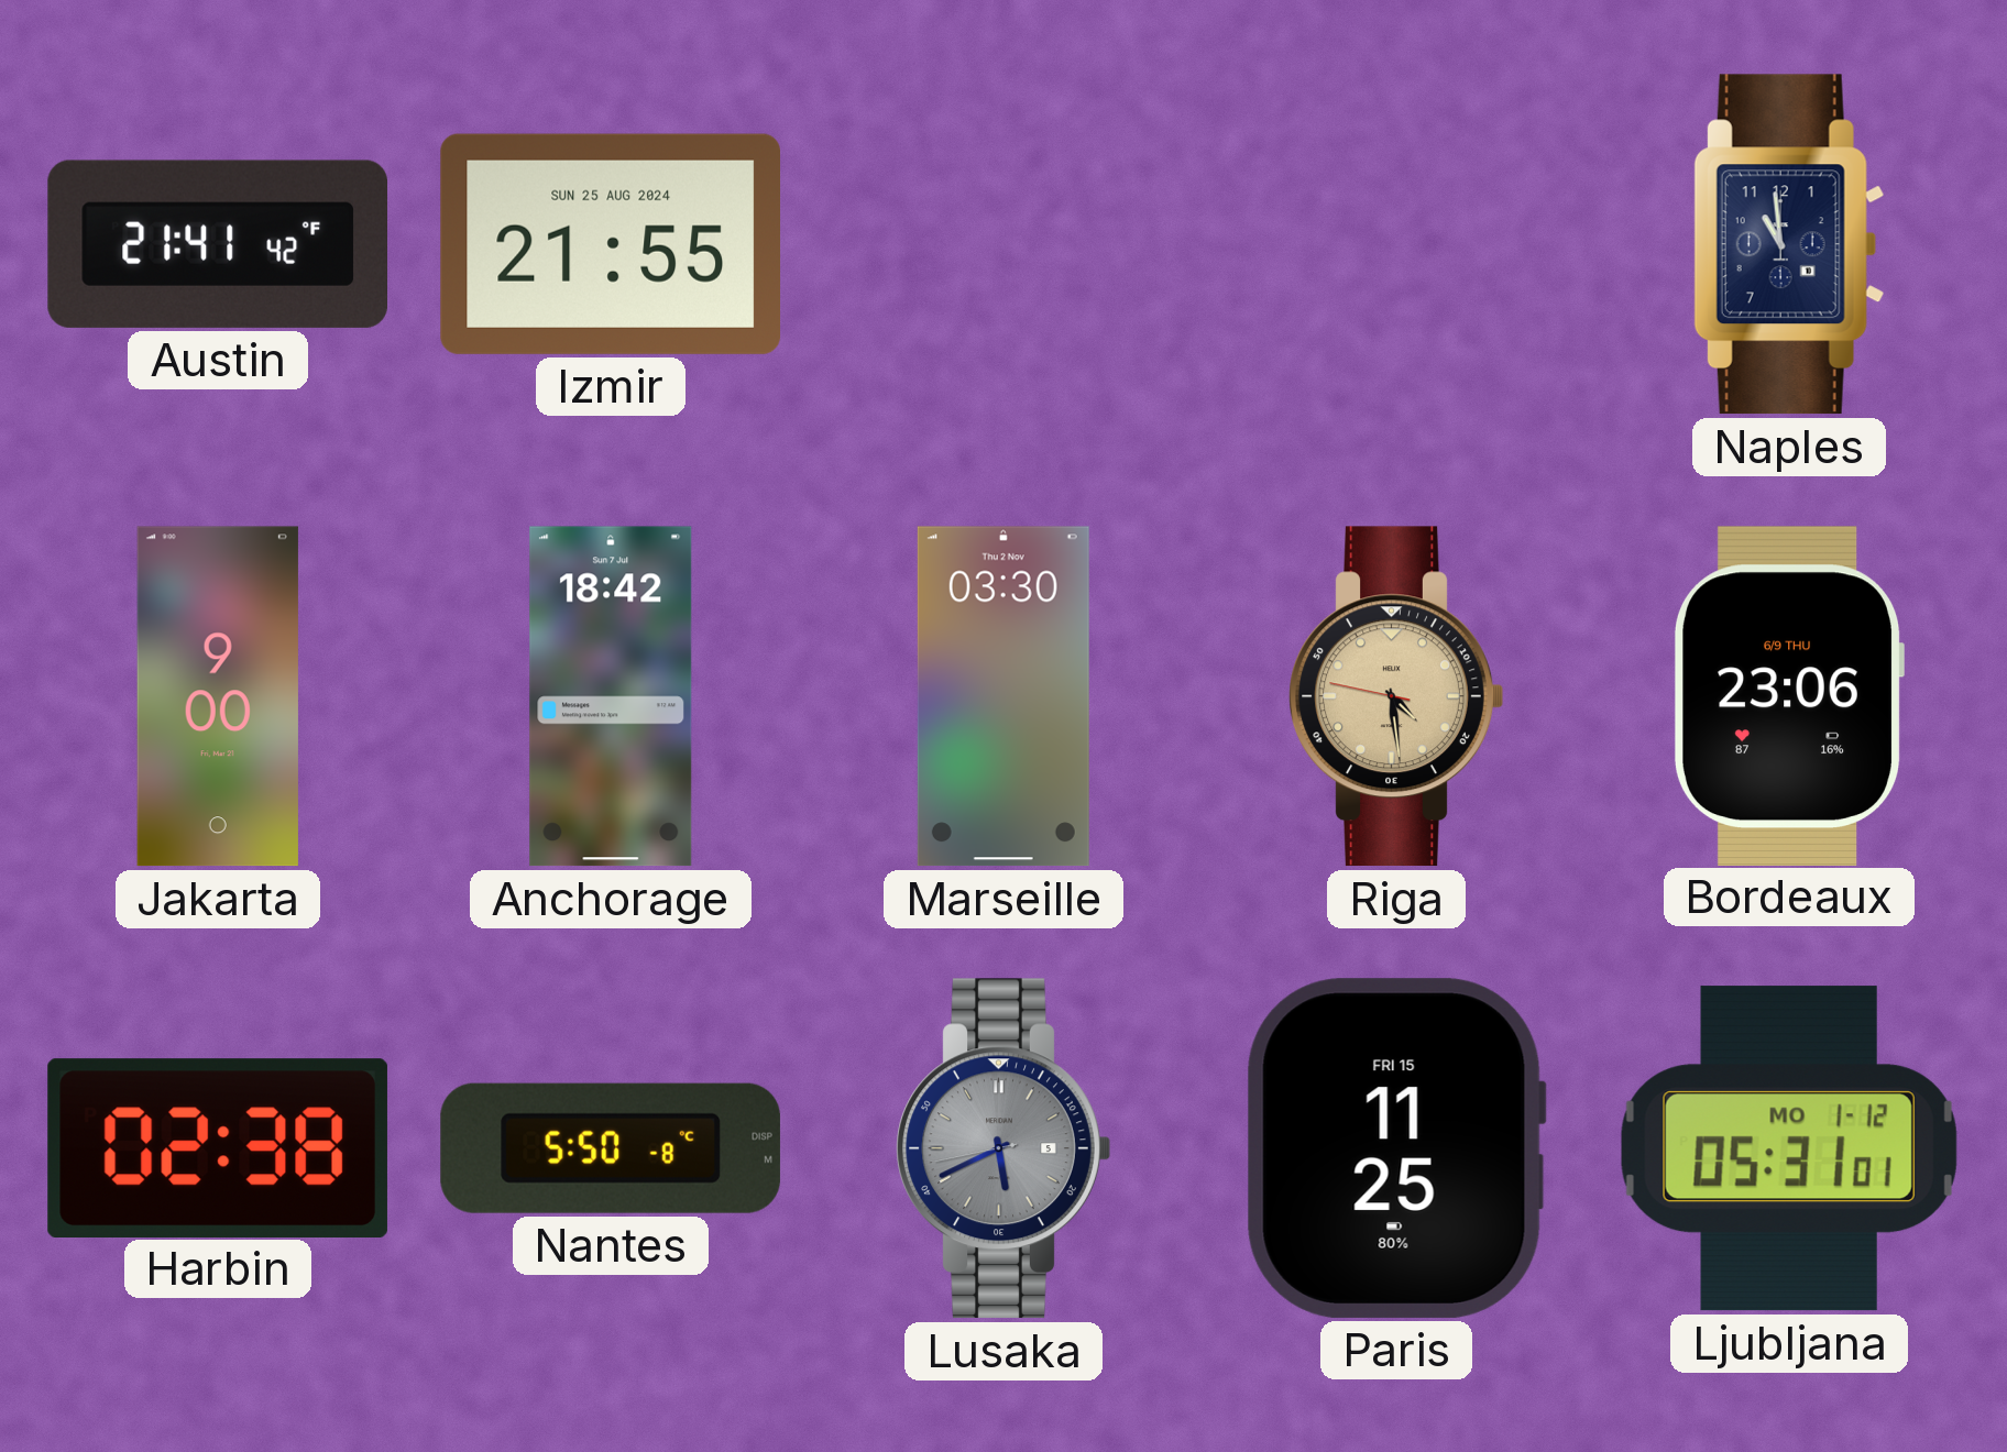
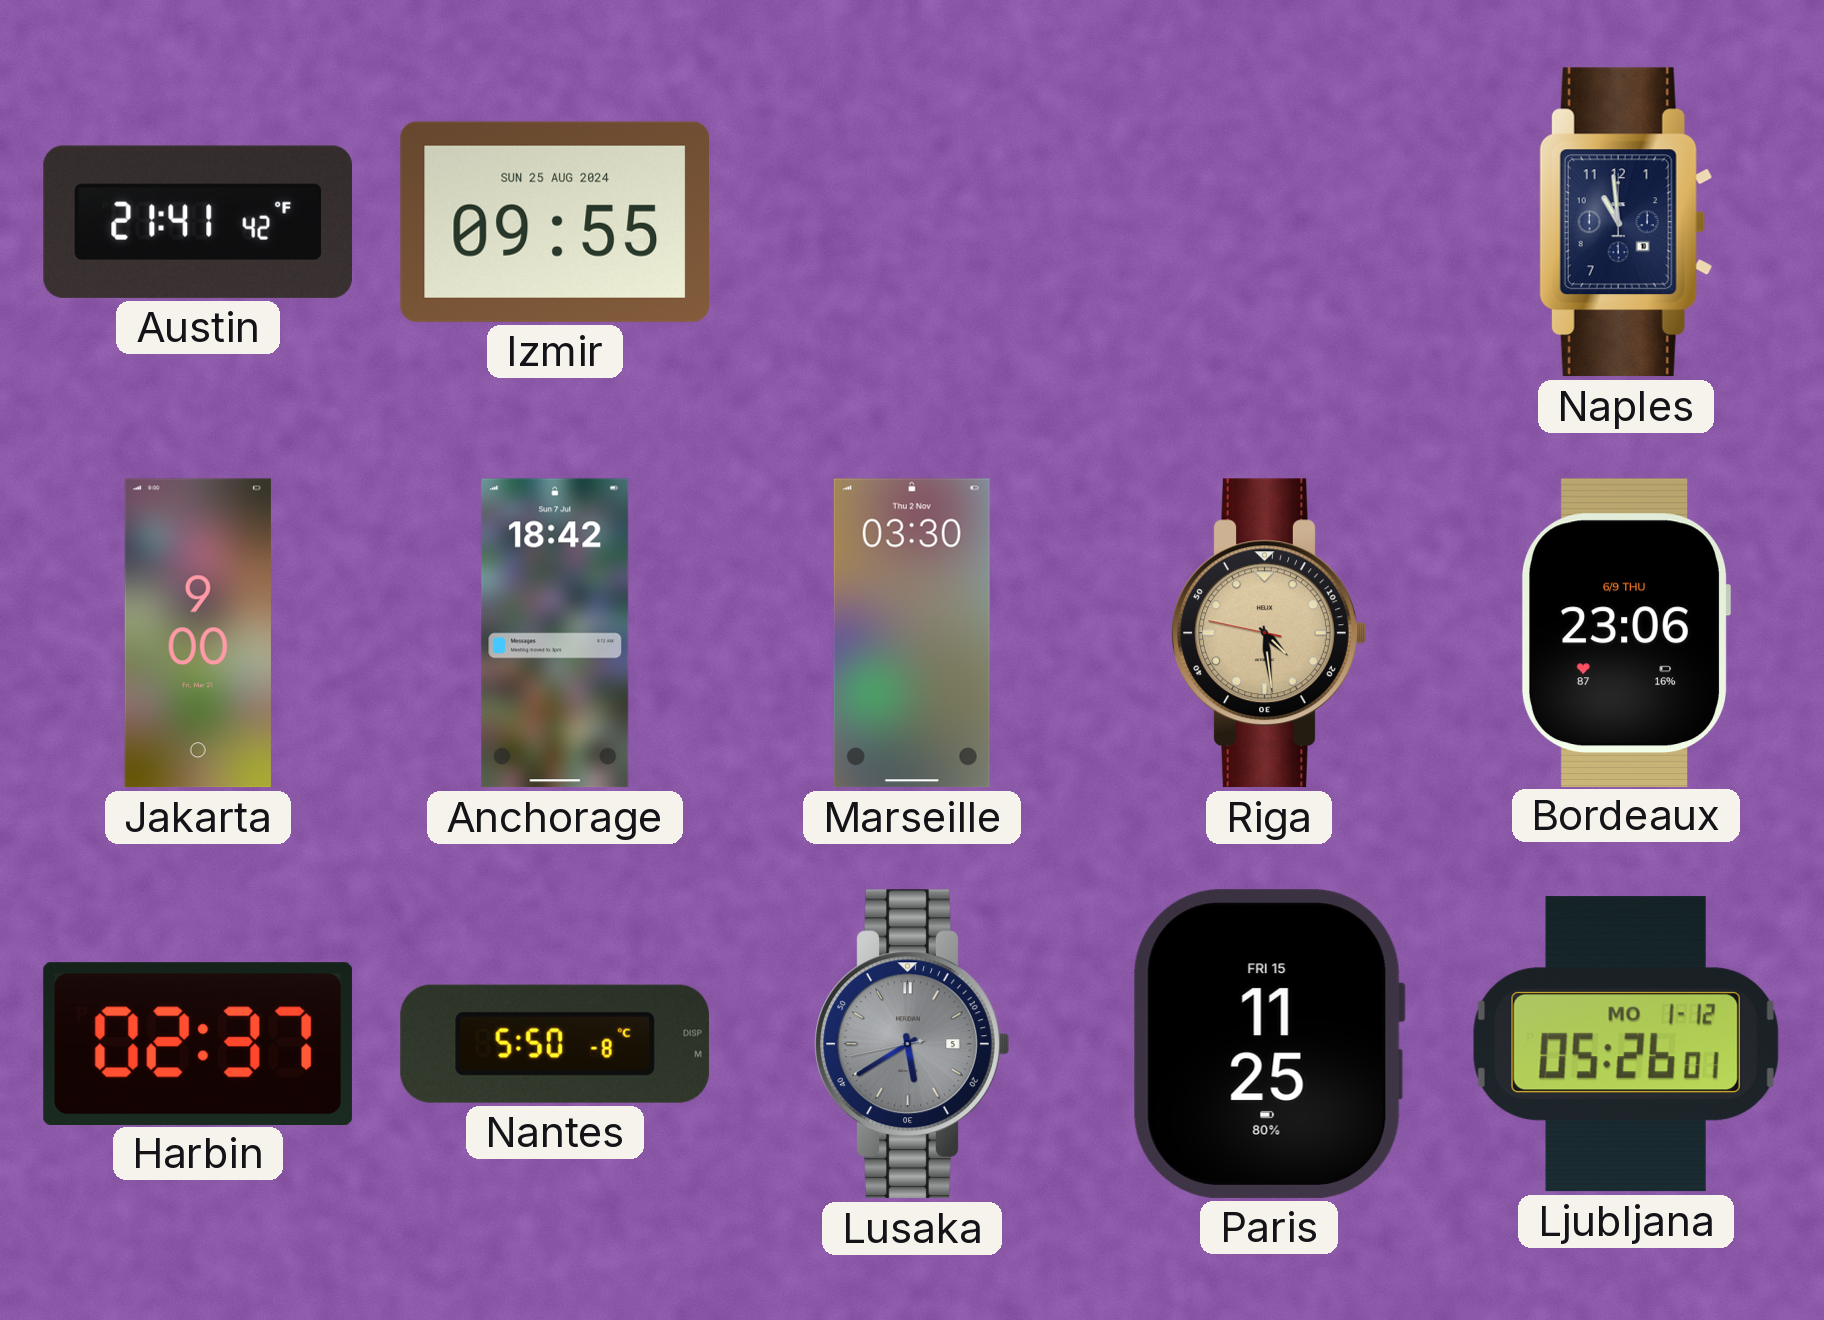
Izmir: 21:55 -> 09:55
Harbin: 02:38 -> 02:37
Lusaka: 5:40 -> 5:39
Ljubljana: 05:31 -> 05:26
